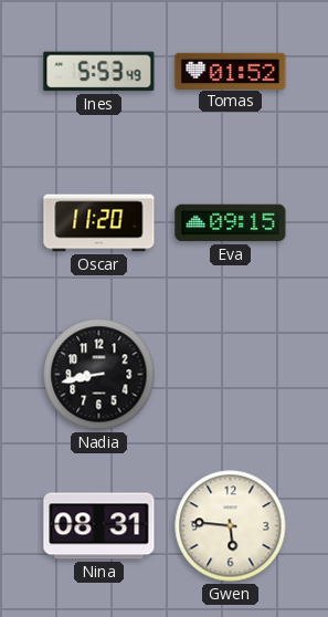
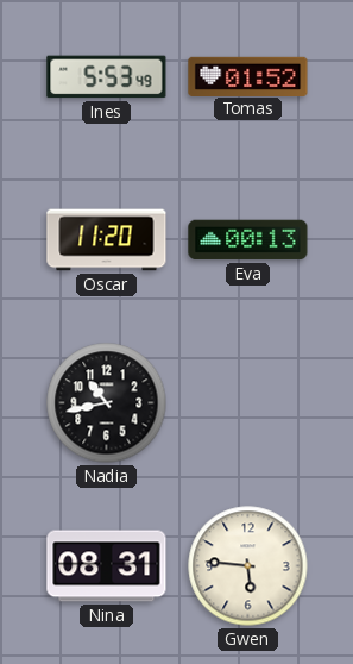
Eva: 09:15 -> 00:13
Nadia: 8:43 -> 10:43
